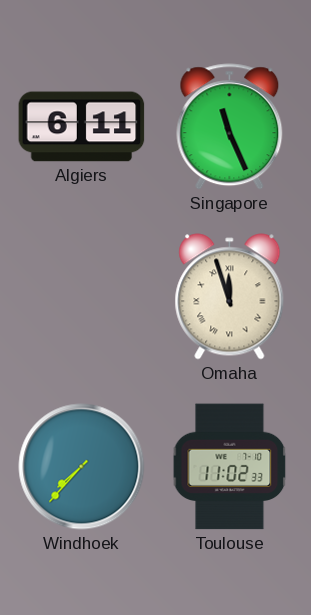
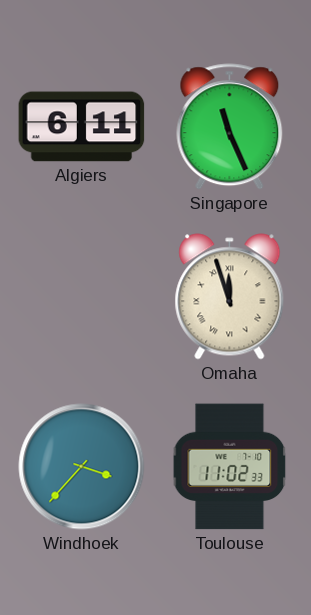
Windhoek: 7:37 -> 3:37
